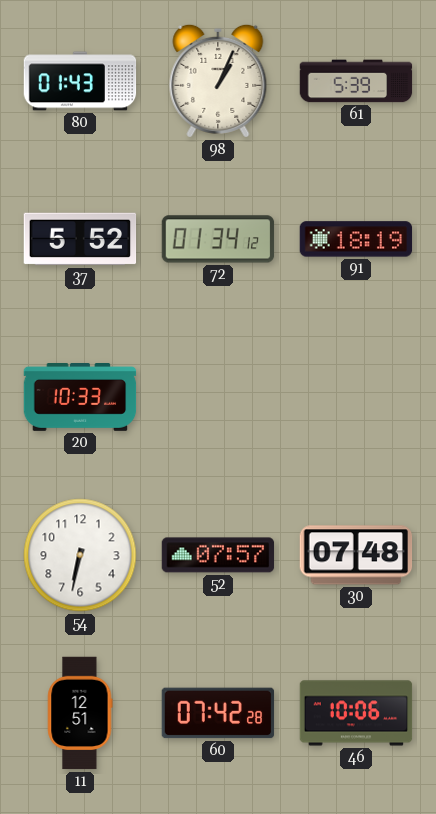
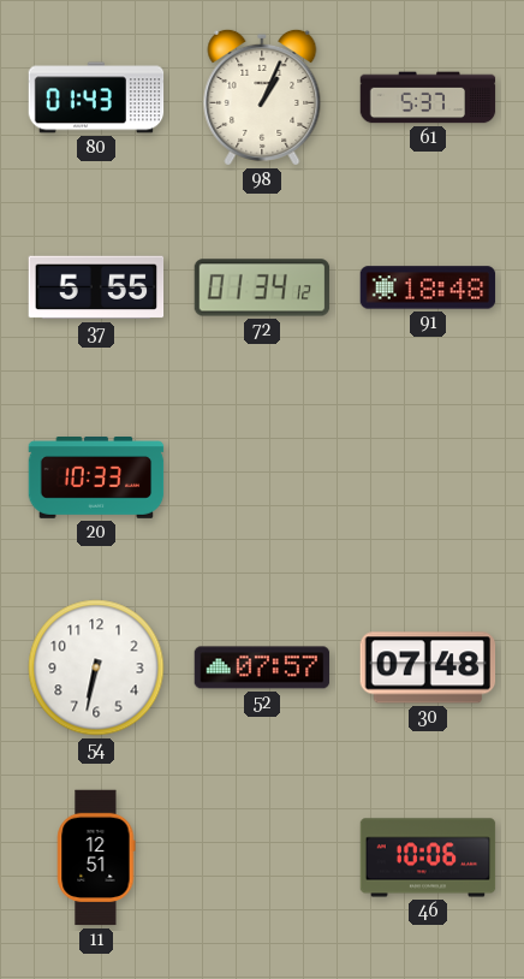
61: 5:39 -> 5:37
37: 5:52 -> 5:55
91: 18:19 -> 18:48
60: 07:42 -> none
